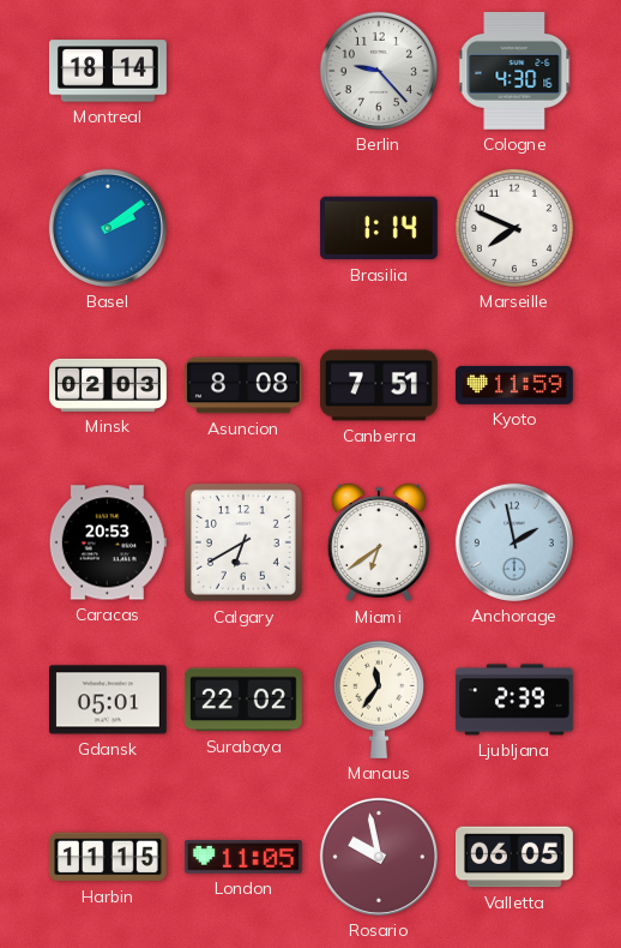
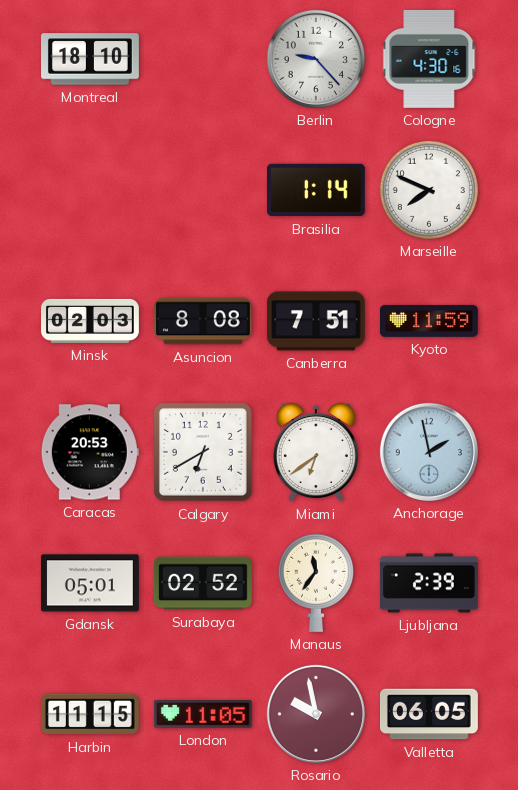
Montreal: 18:14 -> 18:10
Basel: 2:09 -> none
Surabaya: 22:02 -> 02:52
